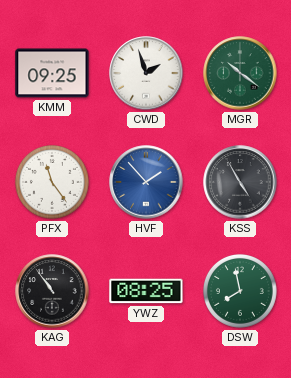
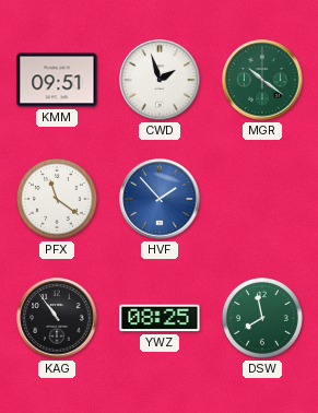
KMM: 09:25 -> 09:51
PFX: 11:24 -> 11:21
KSS: 4:55 -> none
